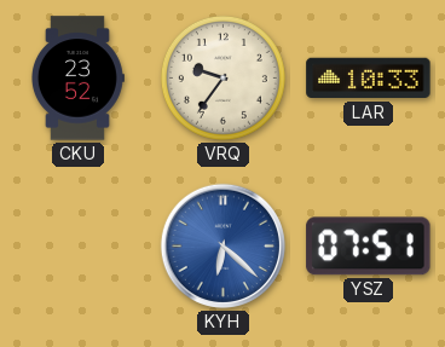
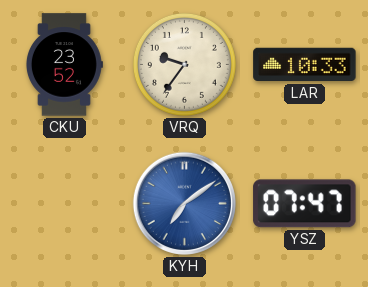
KYH: 6:22 -> 7:09
YSZ: 07:51 -> 07:47
